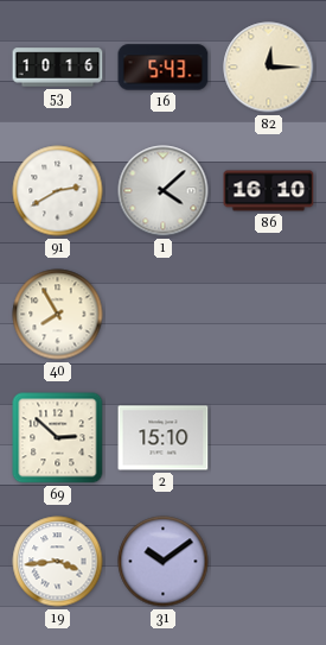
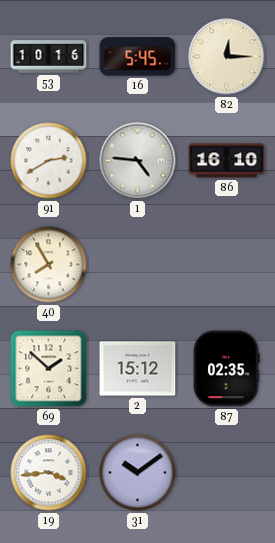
16: 5:43 -> 5:45
1: 4:08 -> 4:46
69: 2:52 -> 1:52
2: 15:10 -> 15:12
87: none -> 02:35
